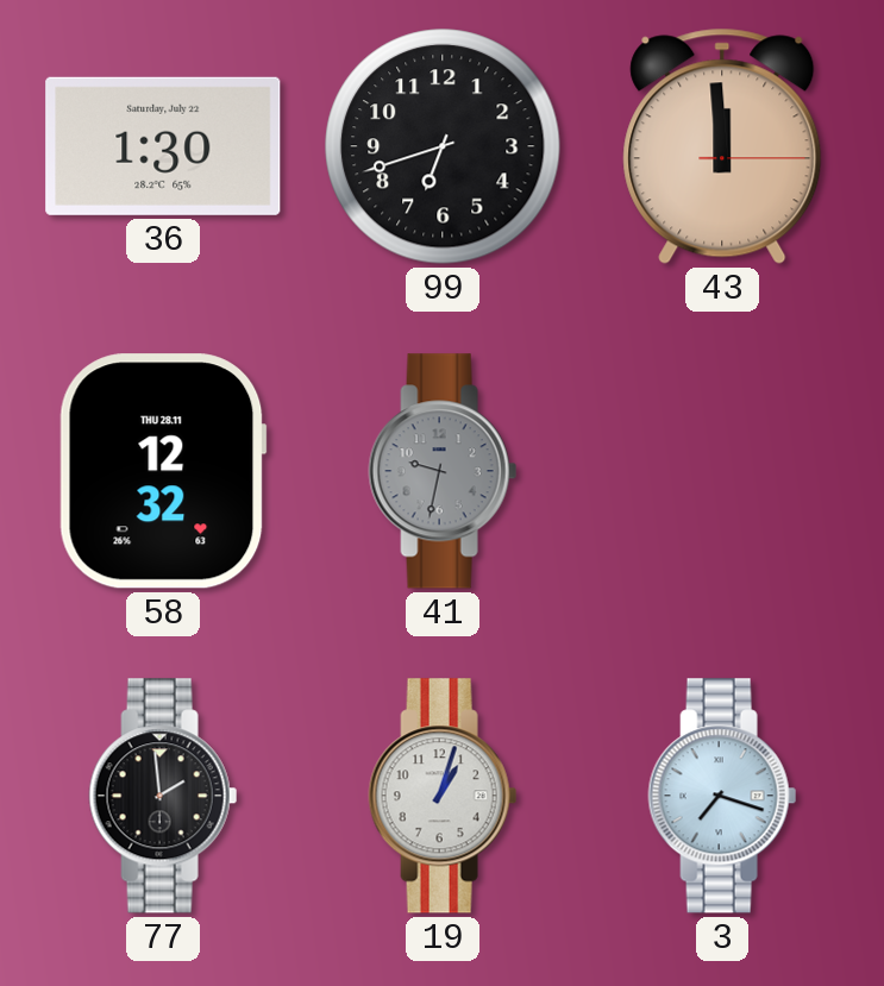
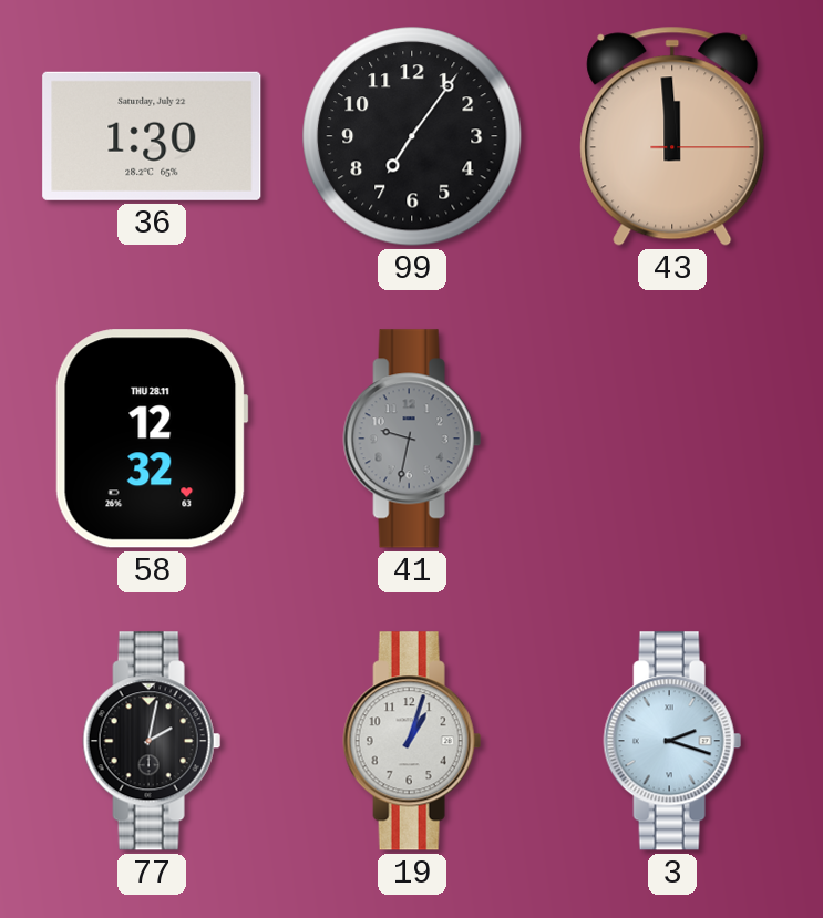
99: 6:42 -> 7:06
77: 1:59 -> 2:02
3: 7:18 -> 2:18
